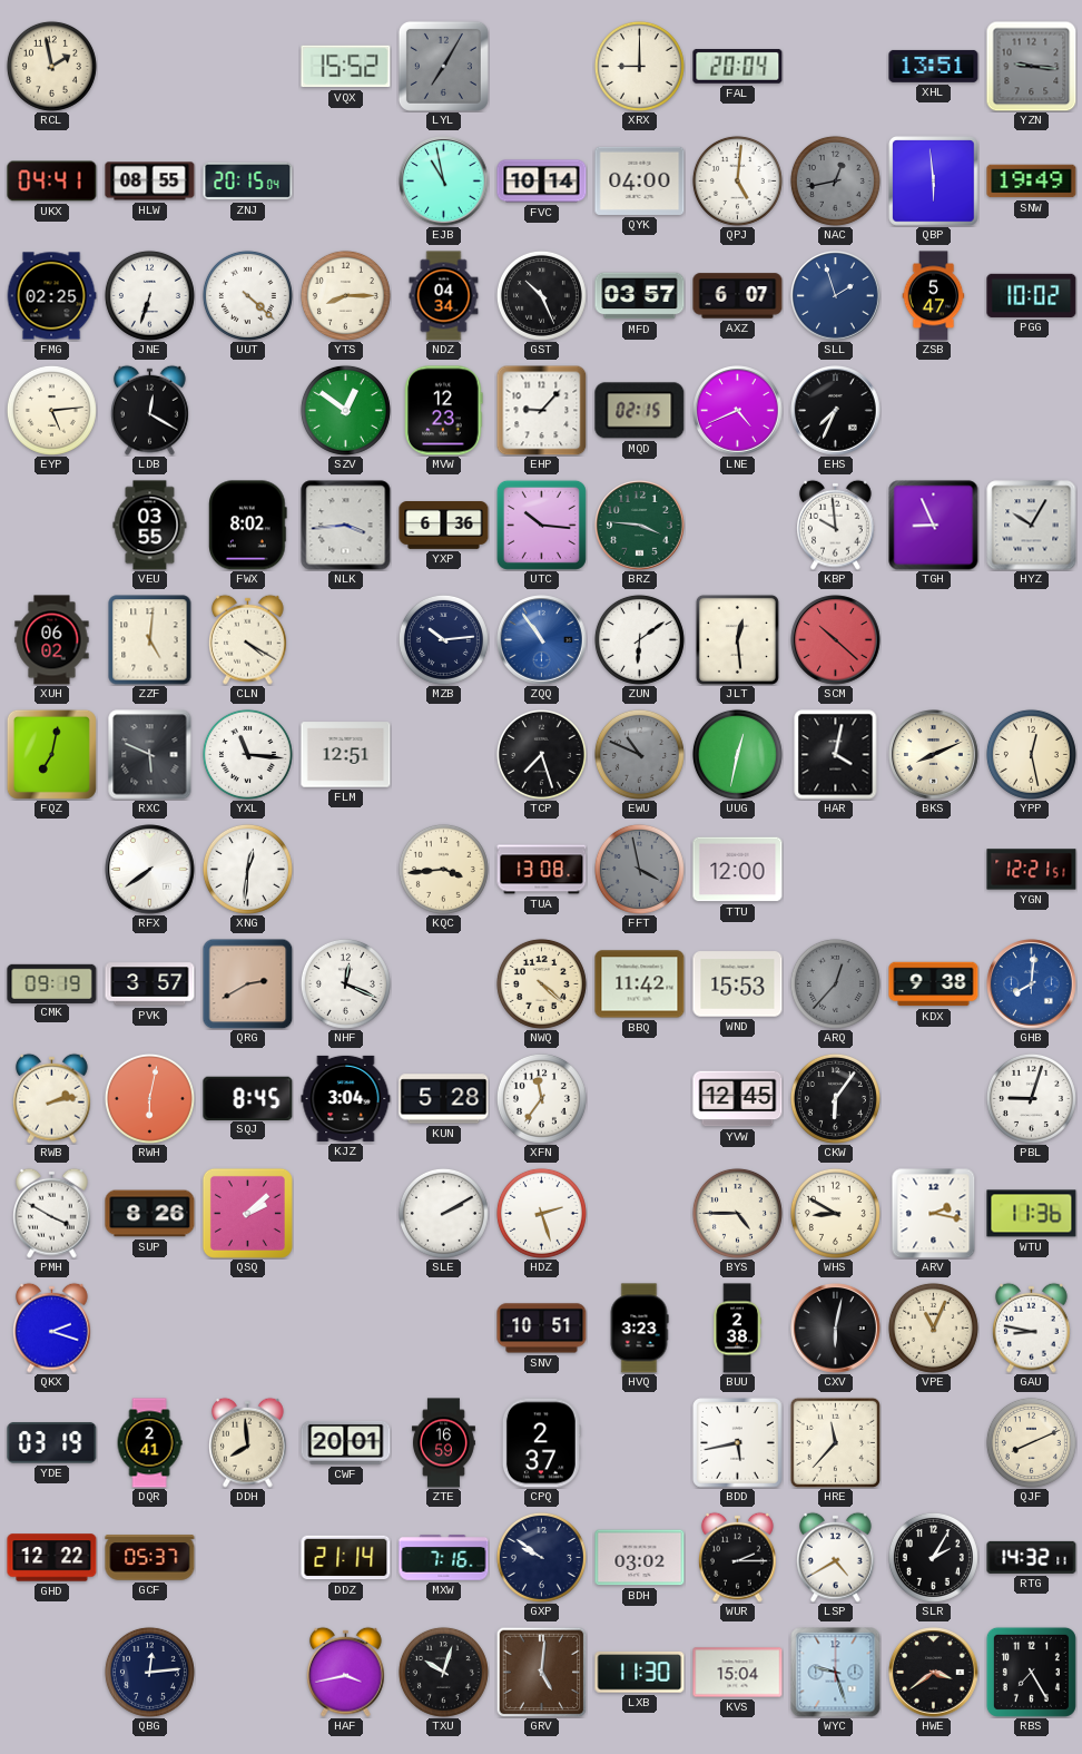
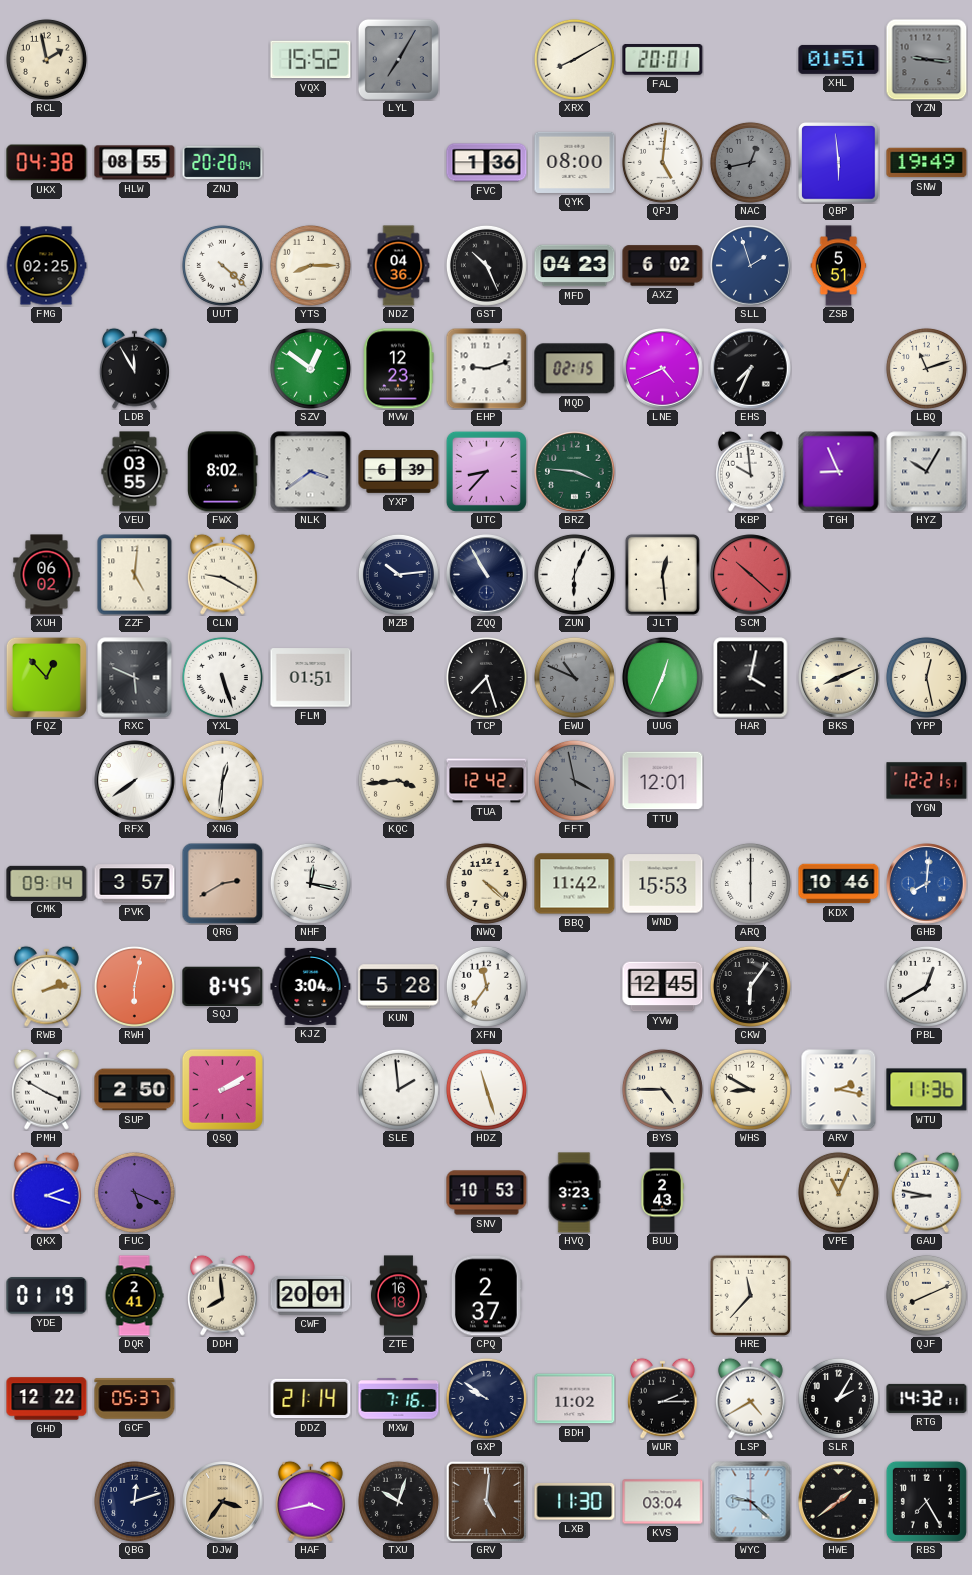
XRX: 9:00 -> 8:10
FAL: 20:04 -> 20:01
XHL: 13:51 -> 01:51
UKX: 04:41 -> 04:38
ZNJ: 20:15 -> 20:20
EJB: 10:58 -> none
FVC: 10:14 -> 1:36
QYK: 04:00 -> 08:00
JNE: 6:33 -> none
NDZ: 04:34 -> 04:36
MFD: 03:57 -> 04:23
AXZ: 6:07 -> 6:02
ZSB: 5:47 -> 5:51
PGG: 10:02 -> none
EYP: 5:14 -> none
LDB: 12:20 -> 11:55
EHP: 9:07 -> 9:12
LBQ: none -> 11:12
NLK: 3:44 -> 3:39
YXP: 6:36 -> 6:39
UTC: 10:16 -> 8:37
CLN: 4:20 -> 9:20
ZQQ: 10:54 -> 10:55
ZQQ dial: blue -> navy
ZUN: 6:09 -> 6:04
FQZ: 7:02 -> 12:53
YXL: 11:16 -> 5:27
FLM: 12:51 -> 01:51
UUG: 12:32 -> 12:34
TUA: 13:08 -> 12:42
TTU: 12:00 -> 12:01
CMK: 09:19 -> 09:14
NHF: 12:19 -> 12:17
ARQ: 12:37 -> 6:00
ARQ dial: grey -> white
KDX: 9:38 -> 10:46
PBL: 9:03 -> 12:40
SUP: 8:26 -> 2:50
QSQ: 2:08 -> 2:10
SLE: 2:10 -> 1:59
HDZ: 2:27 -> 11:27
FUC: none -> 5:19
SNV: 10:51 -> 10:53
BUU: 2:38 -> 2:43
CXV: 6:02 -> none
YDE: 03:19 -> 01:19
ZTE: 16:59 -> 16:18
BDD: 5:43 -> none
BDH: 03:02 -> 11:02
QBG: 12:14 -> 12:12
DJW: none -> 3:36
KVS: 15:04 -> 03:04
WYC: 9:27 -> 9:22
HWE: 3:39 -> 1:39
